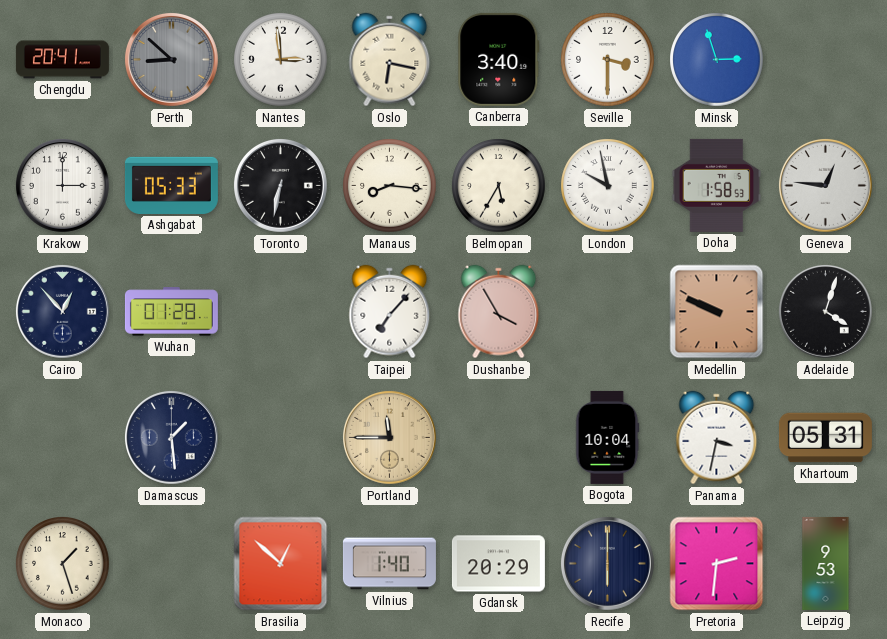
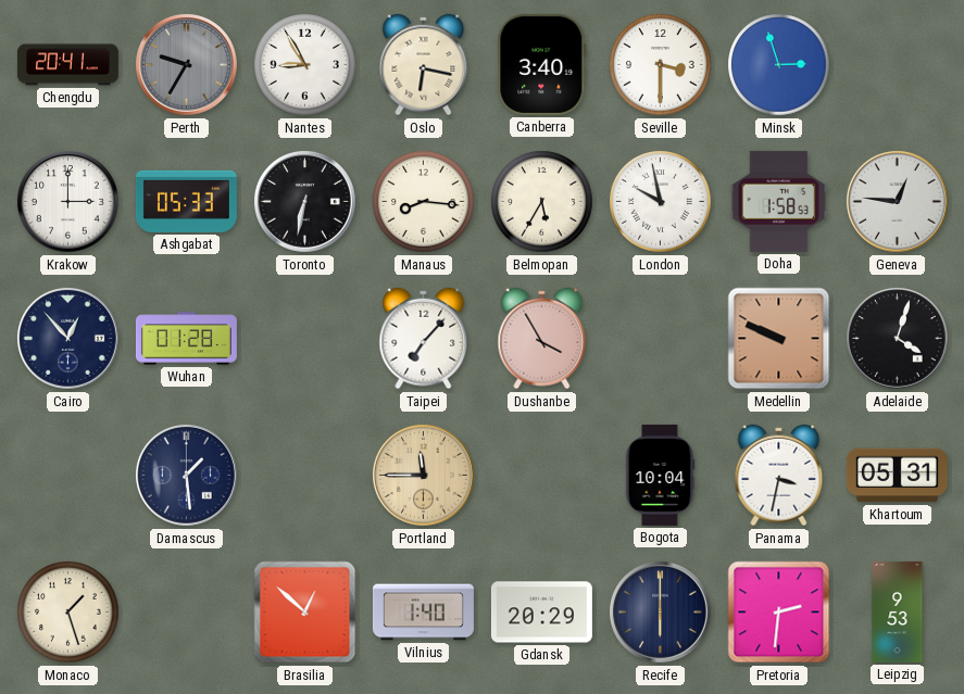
Perth: 8:52 -> 9:35
Nantes: 2:59 -> 8:55
